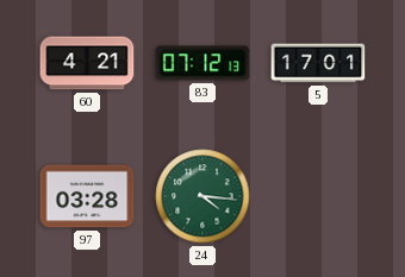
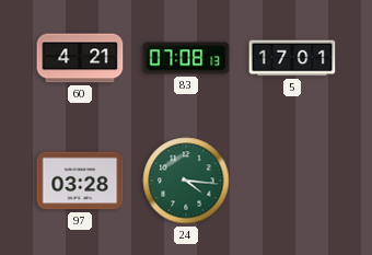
83: 07:12 -> 07:08
